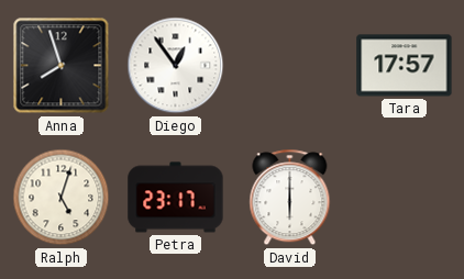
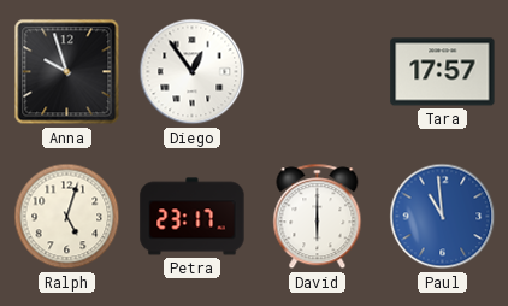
Anna: 7:57 -> 9:57
Paul: none -> 10:59
